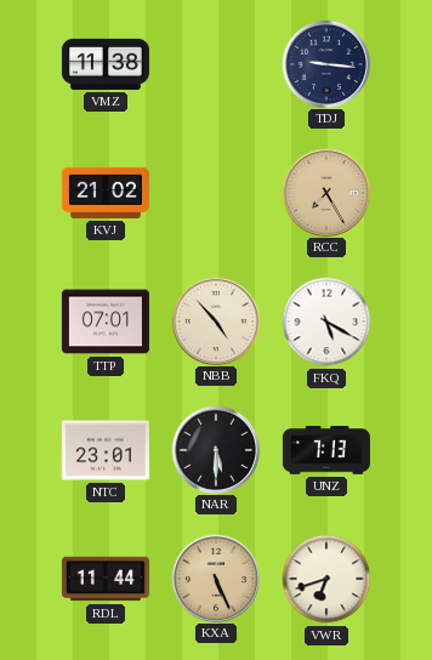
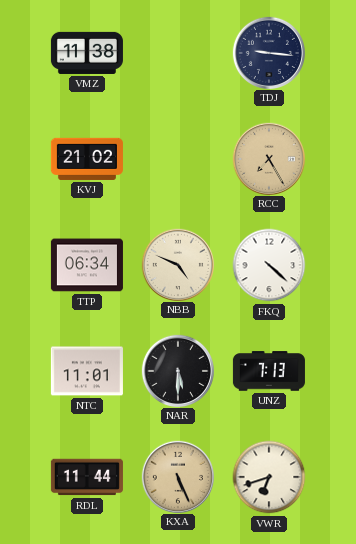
TTP: 07:01 -> 06:34
NBB: 4:53 -> 4:49
FKQ: 5:20 -> 4:22
NTC: 23:01 -> 11:01
